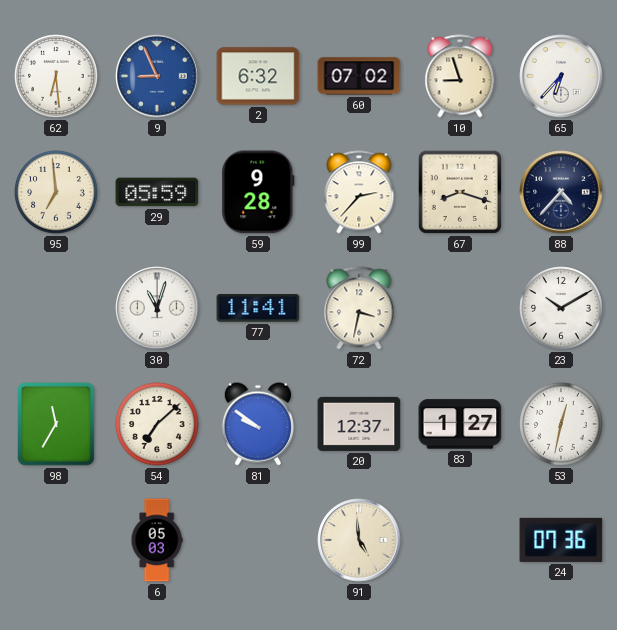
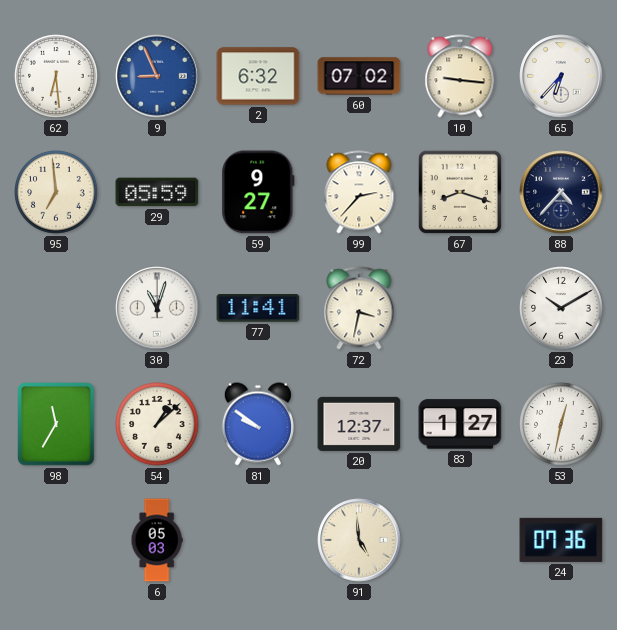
10: 8:57 -> 9:16
59: 9:28 -> 9:27
54: 7:08 -> 1:08
